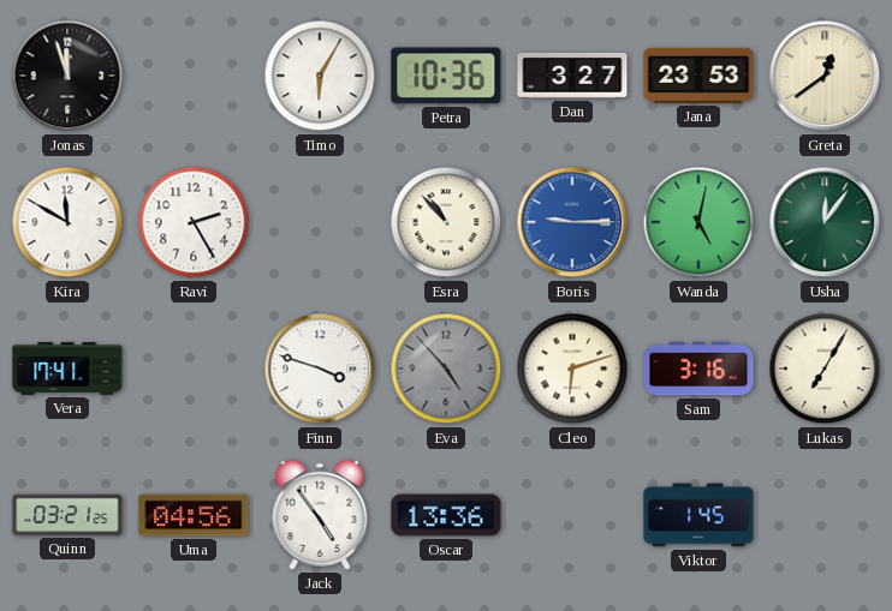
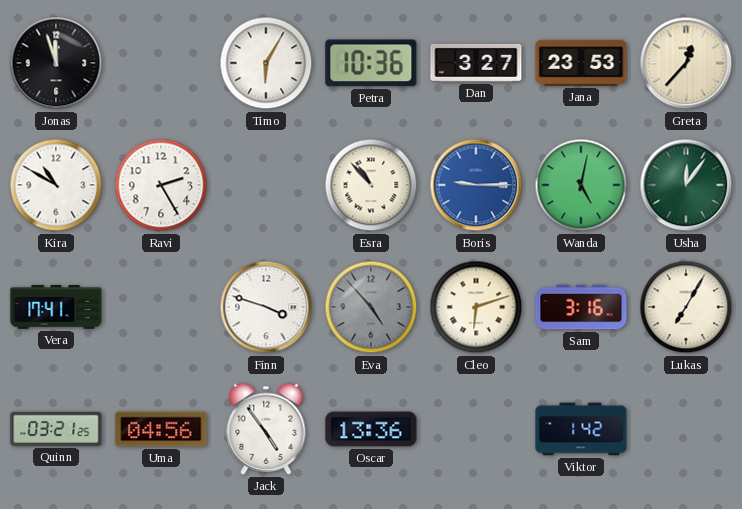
Greta: 12:39 -> 12:37
Kira: 11:50 -> 10:50
Viktor: 1:45 -> 1:42
